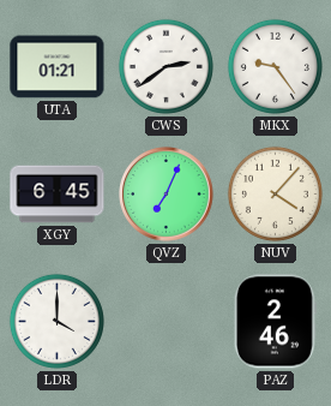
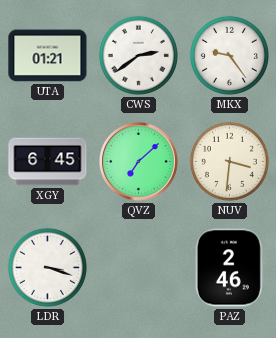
QVZ: 7:04 -> 7:08
NUV: 4:07 -> 3:31
LDR: 4:00 -> 3:18
